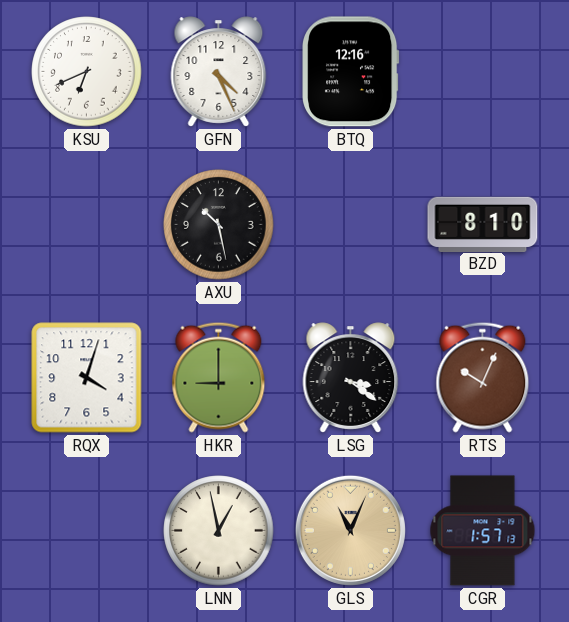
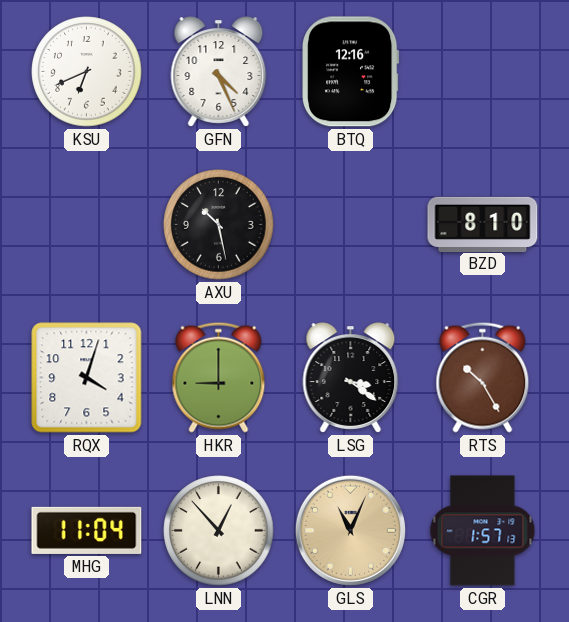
RTS: 10:04 -> 10:25
MHG: none -> 11:04
LNN: 12:58 -> 12:53
